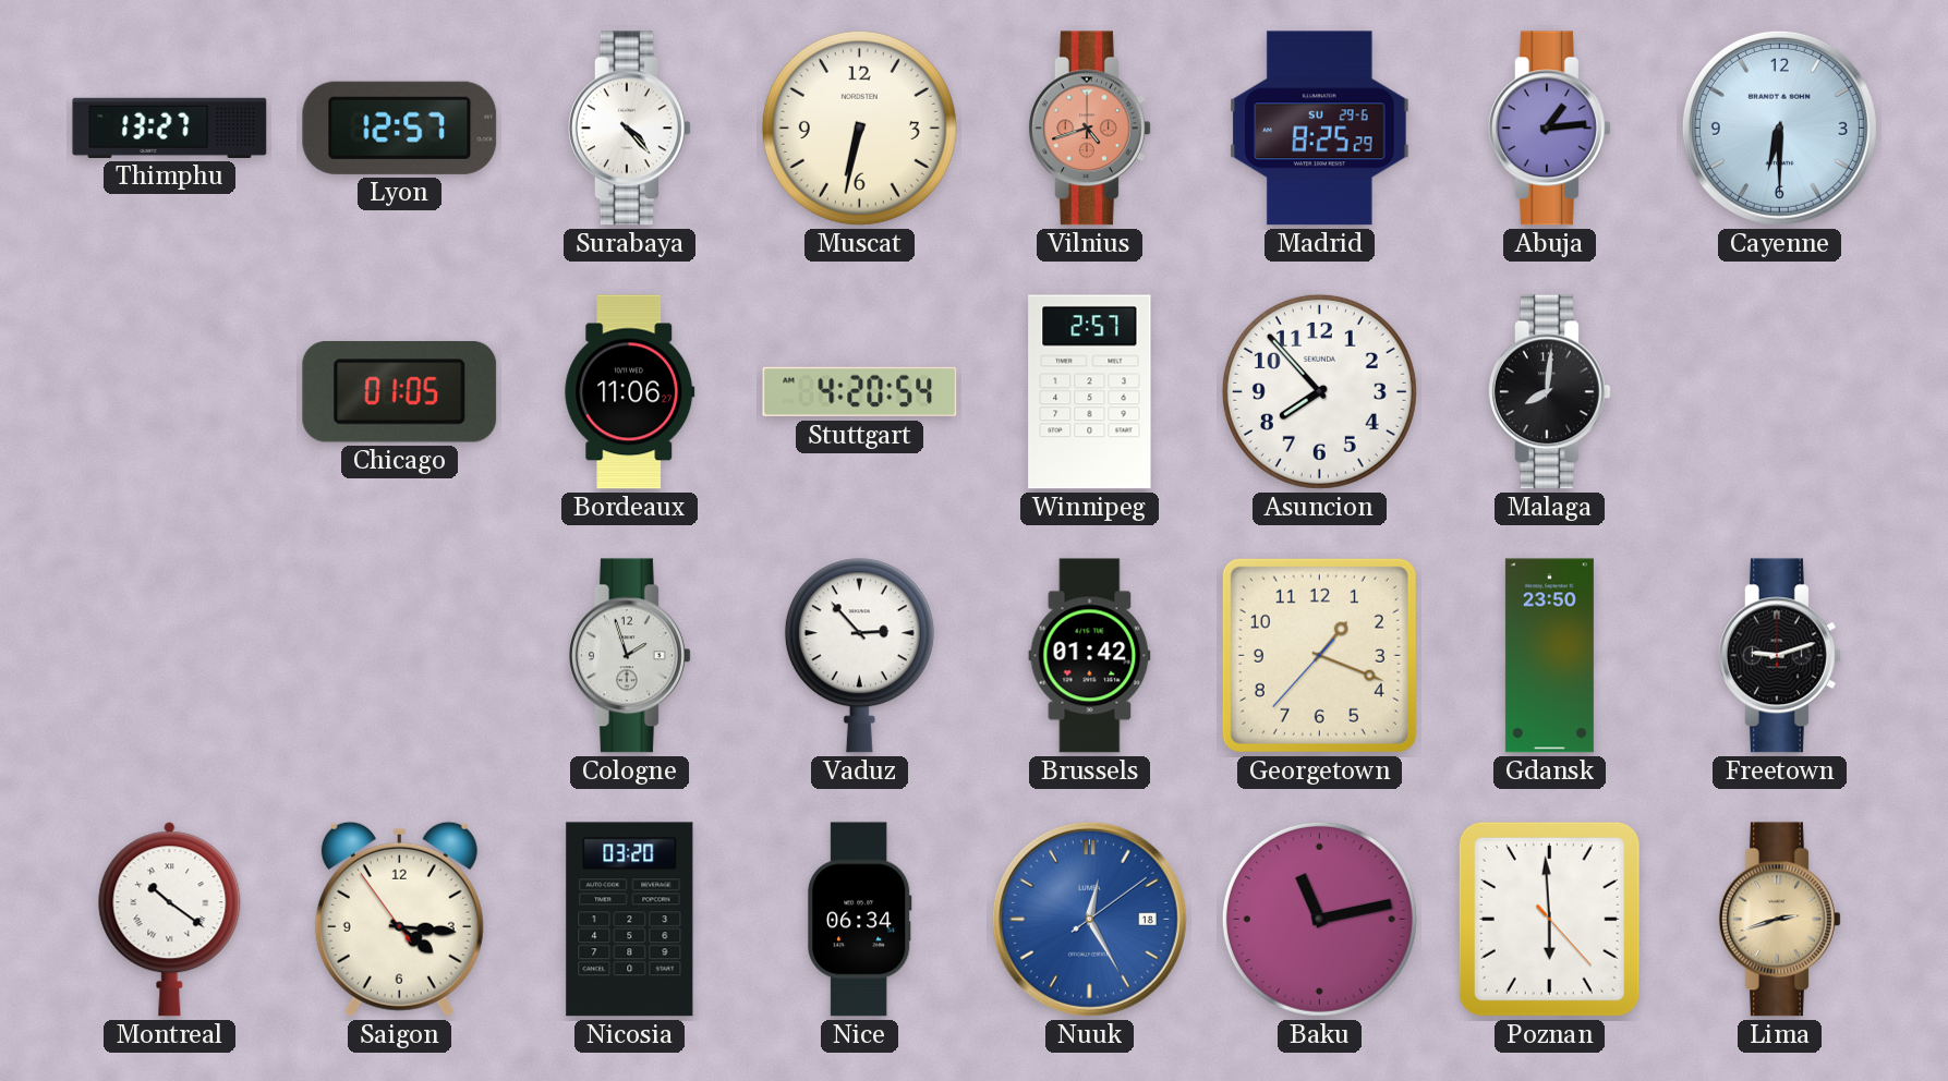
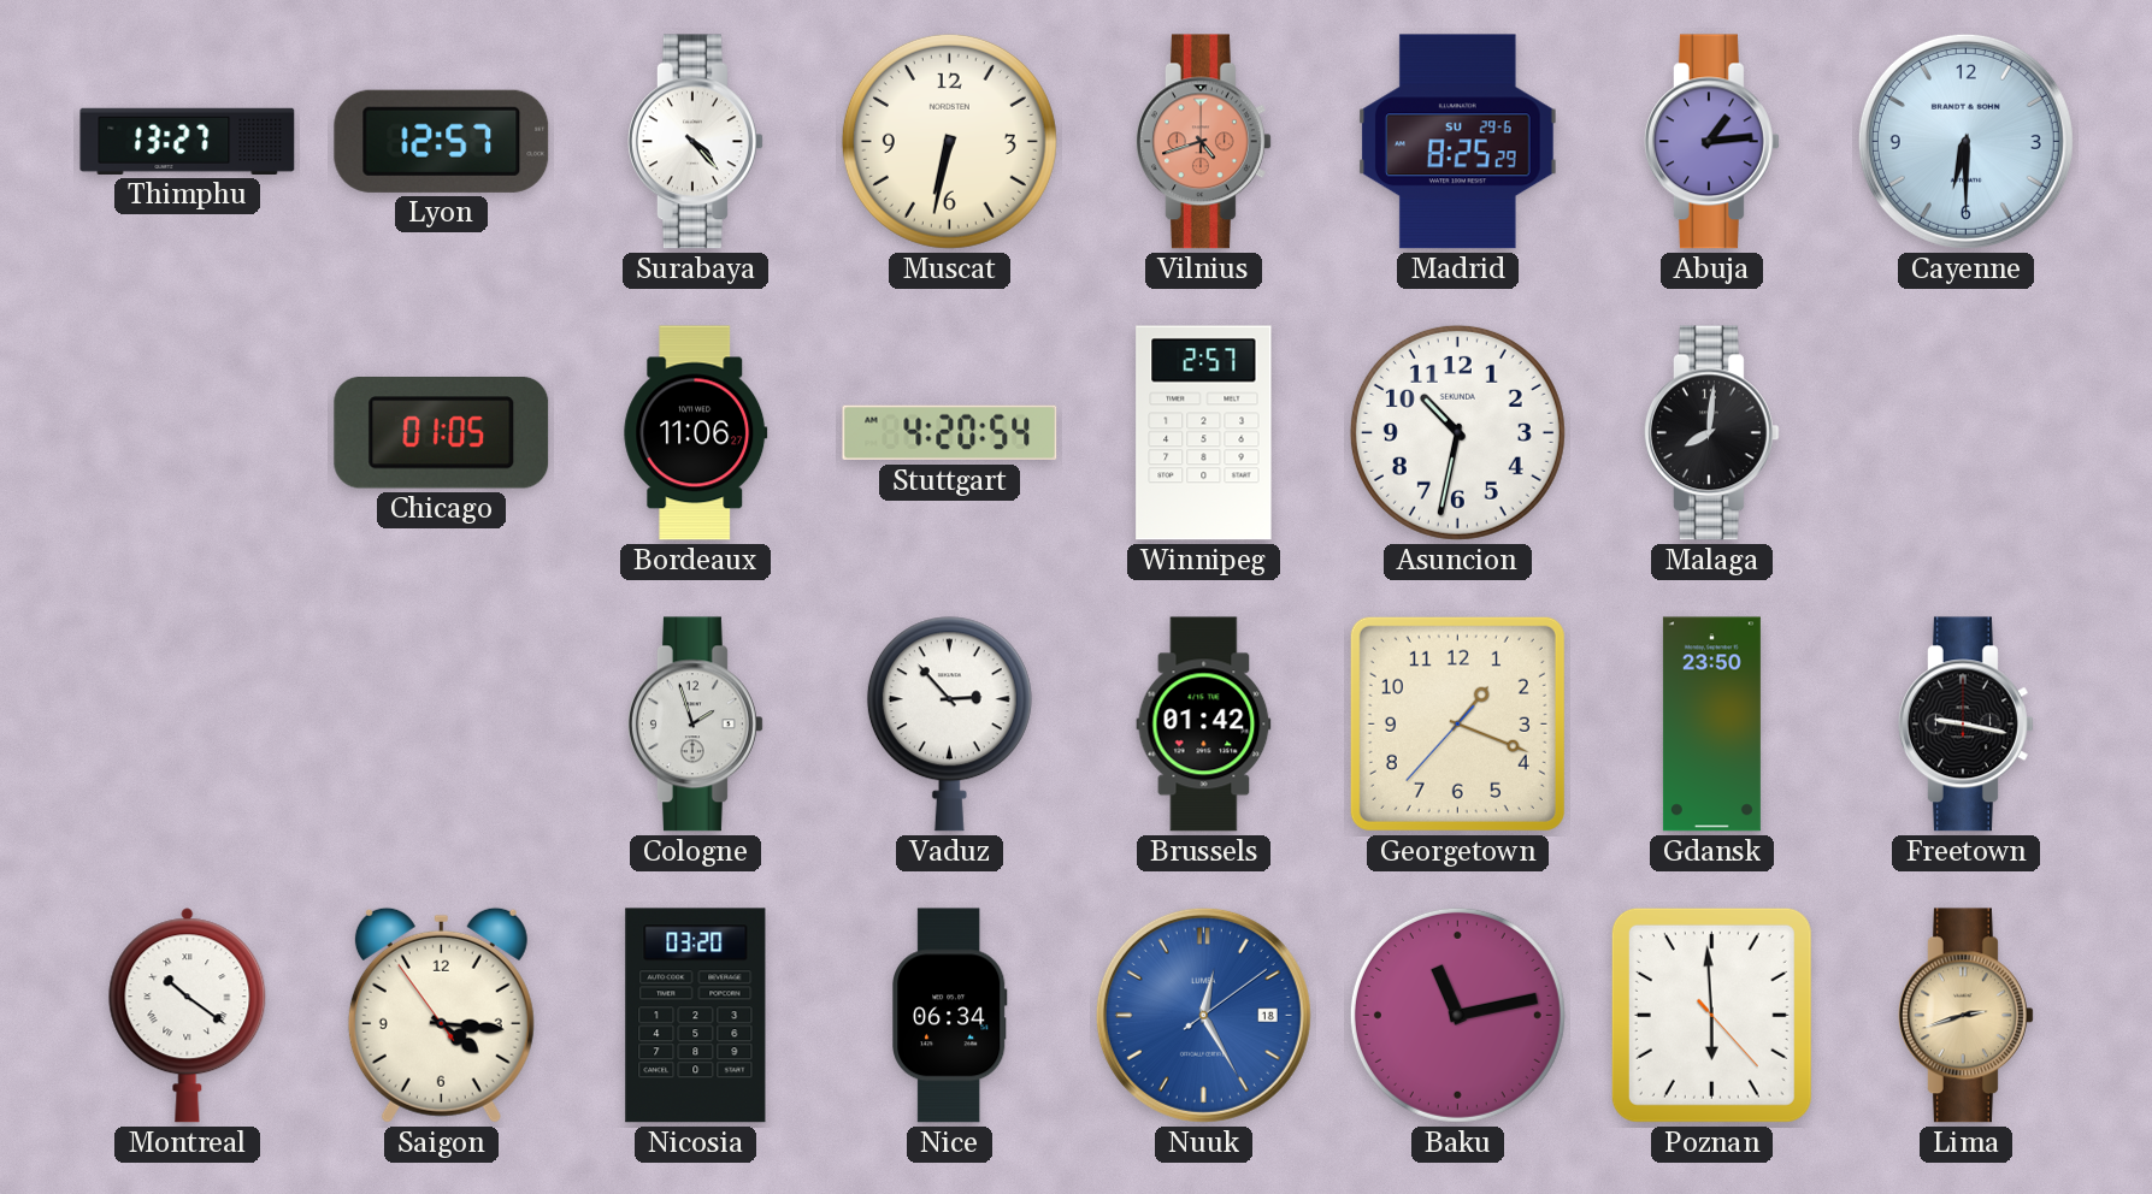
Asuncion: 7:53 -> 10:32
Freetown: 9:12 -> 9:17
